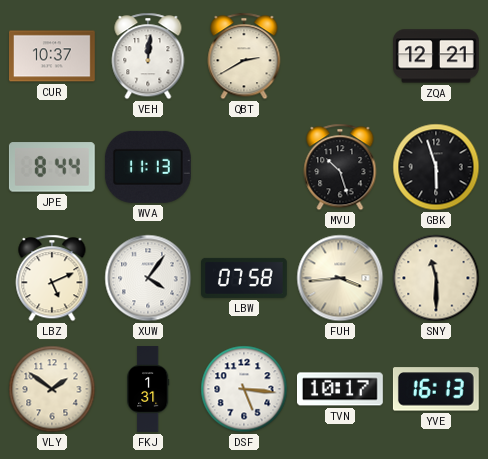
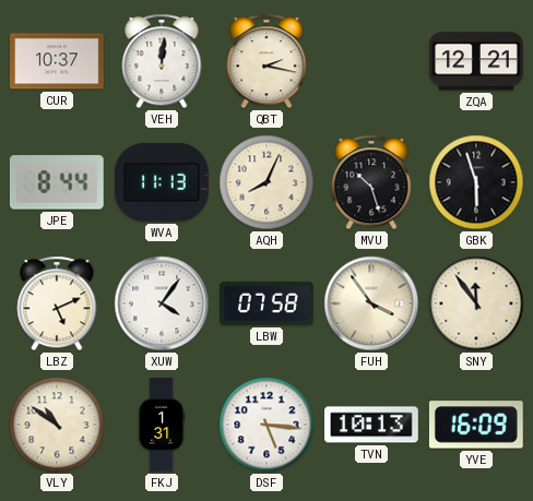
QBT: 2:40 -> 2:17
AQH: none -> 8:04
FUH: 3:44 -> 3:54
SNY: 11:30 -> 11:54
VLY: 1:51 -> 10:51
TVN: 10:17 -> 10:13
YVE: 16:13 -> 16:09
